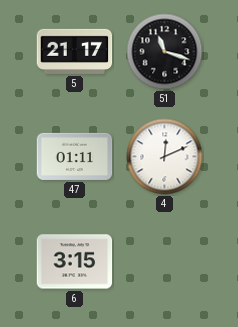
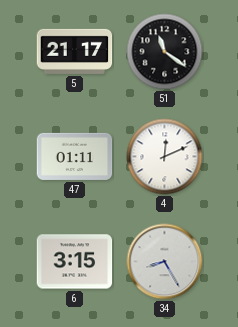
51: 11:18 -> 11:21
34: none -> 8:25
